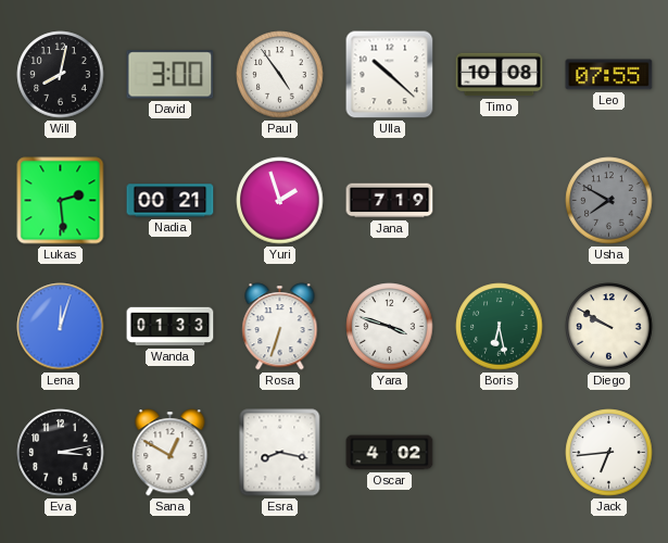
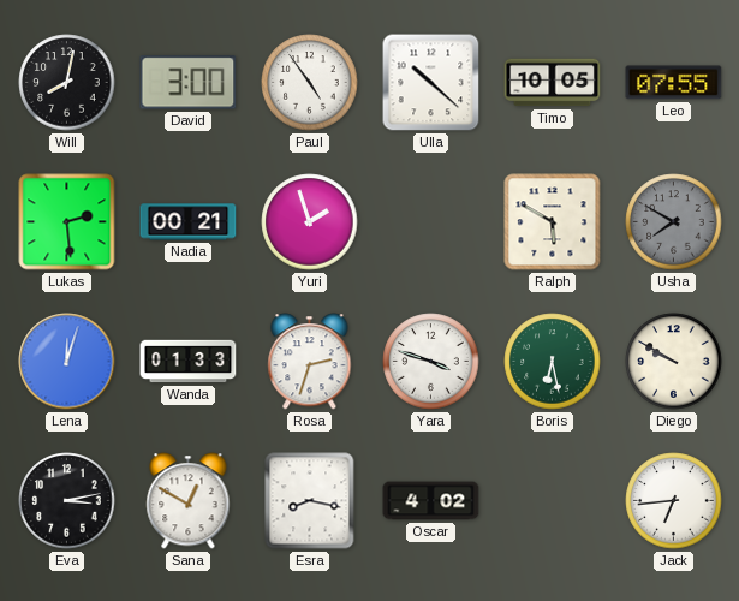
Timo: 10:08 -> 10:05
Jana: 7:19 -> none
Ralph: none -> 5:50
Rosa: 6:33 -> 2:33
